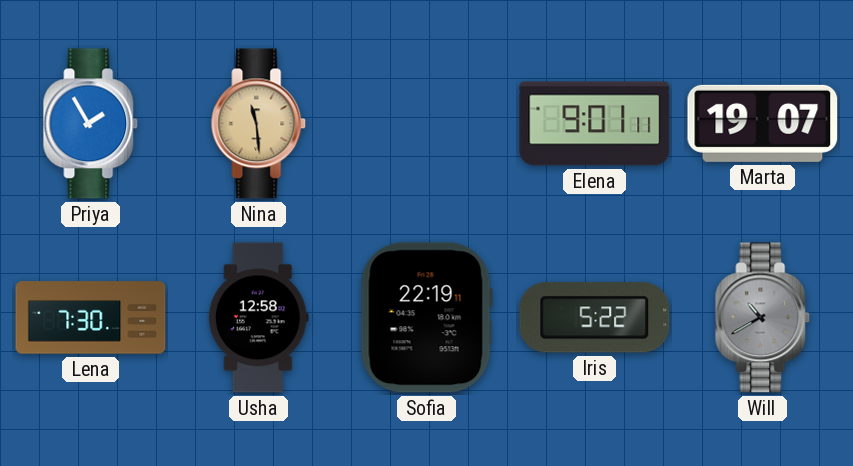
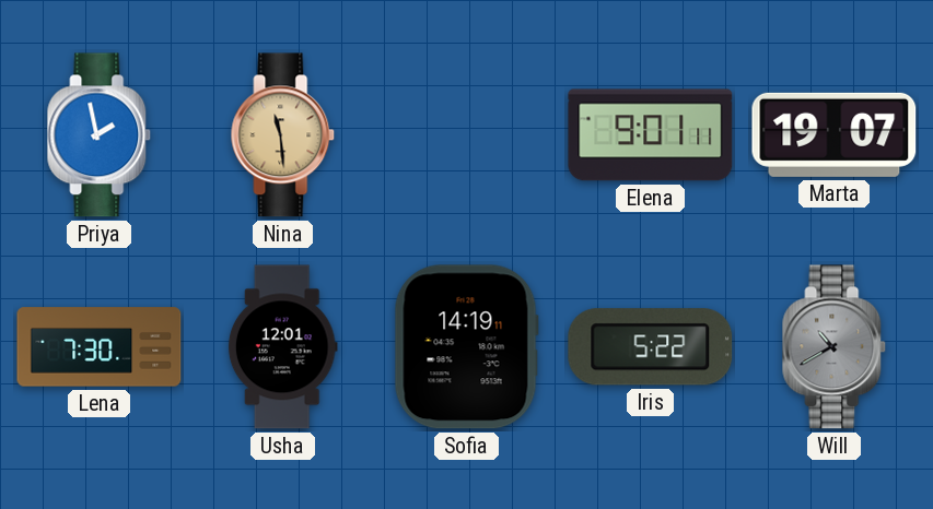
Priya: 1:55 -> 1:58
Usha: 12:58 -> 12:01
Sofia: 22:19 -> 14:19
